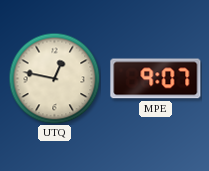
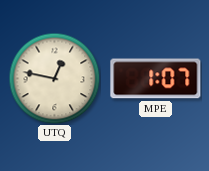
MPE: 9:07 -> 1:07
